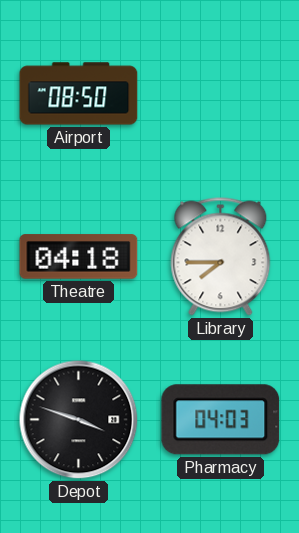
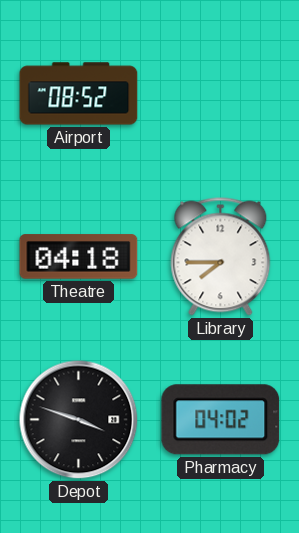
Airport: 08:50 -> 08:52
Pharmacy: 04:03 -> 04:02
